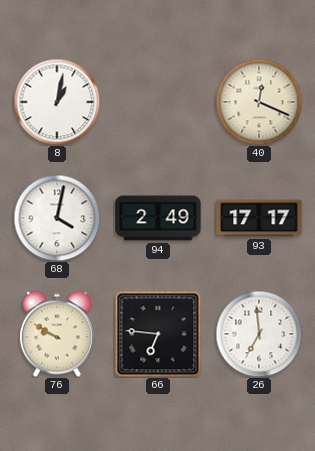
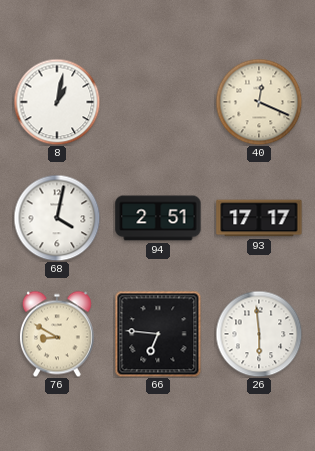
94: 2:49 -> 2:51
76: 9:50 -> 8:50
26: 6:59 -> 5:59
